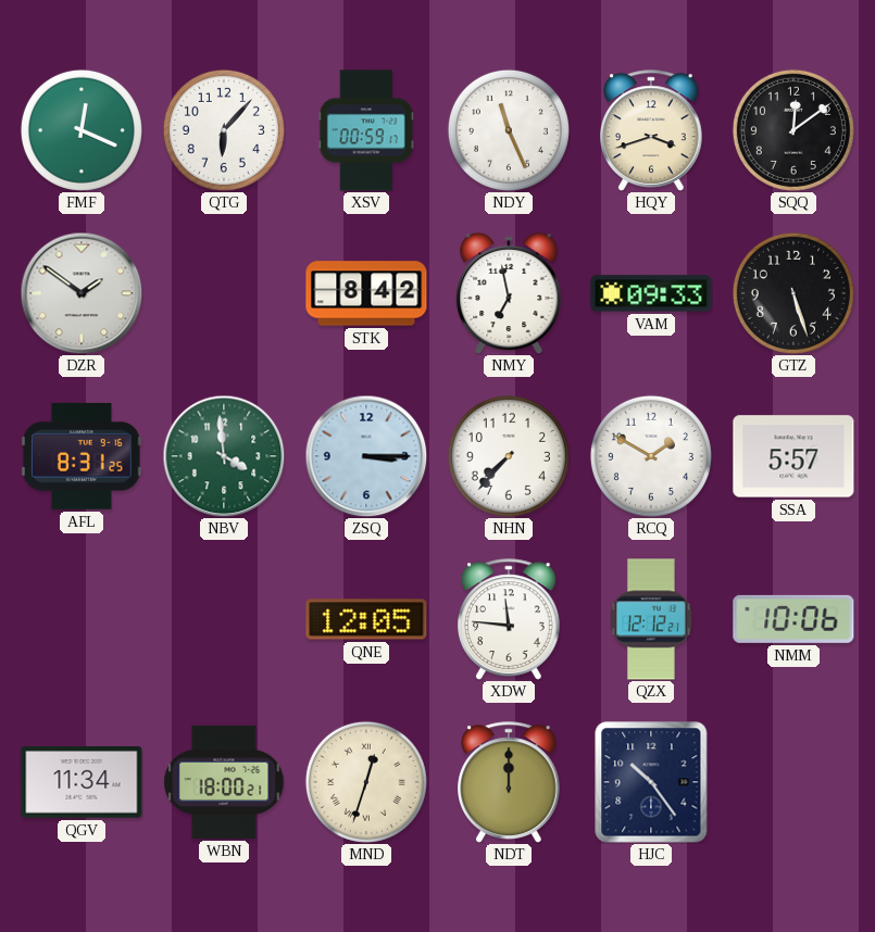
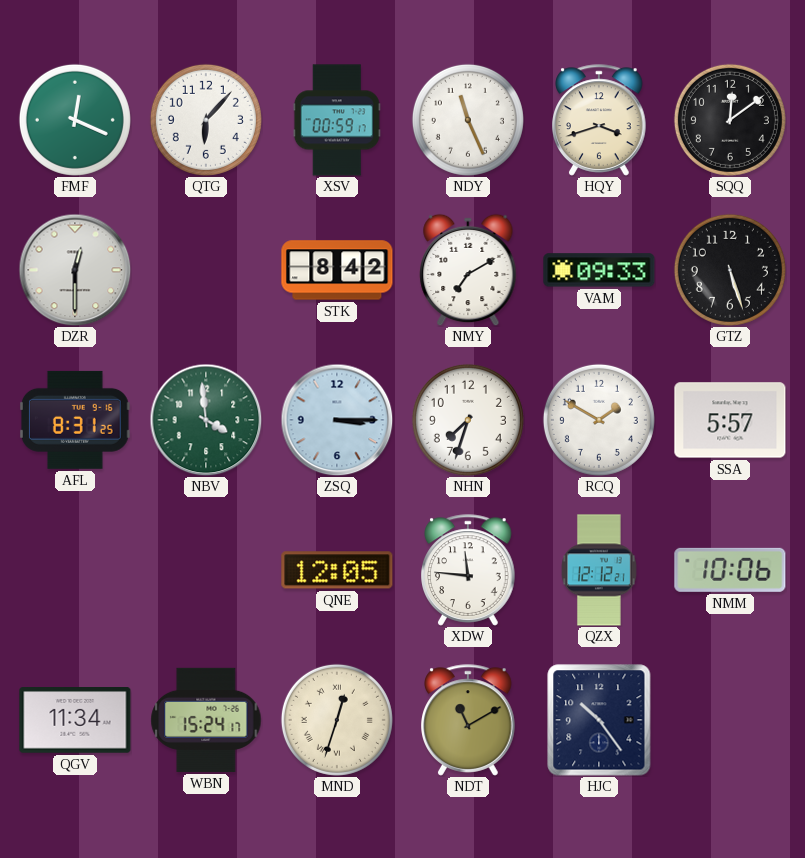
DZR: 1:51 -> 12:30
NMY: 6:58 -> 7:10
NHN: 7:37 -> 7:33
WBN: 18:00 -> 15:24
NDT: 12:00 -> 11:10
